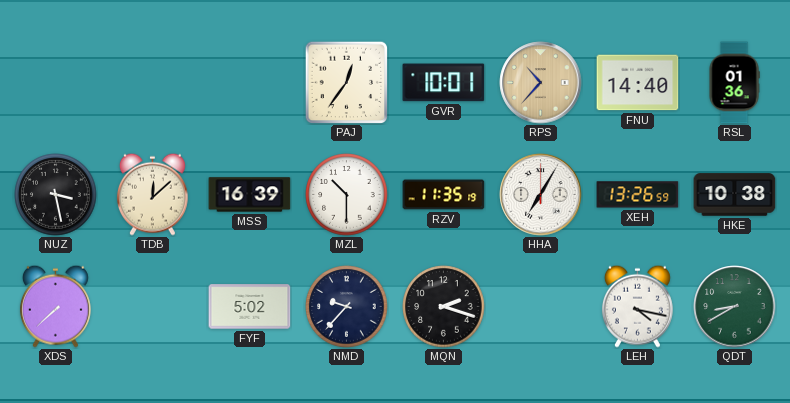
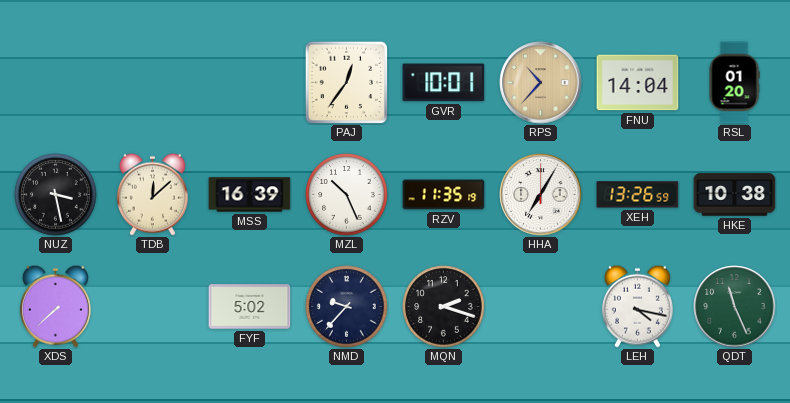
FNU: 14:40 -> 14:04
RSL: 01:36 -> 01:20
MZL: 10:30 -> 10:26
QDT: 8:40 -> 11:26
